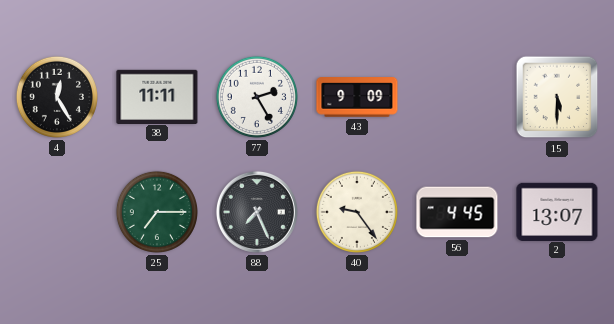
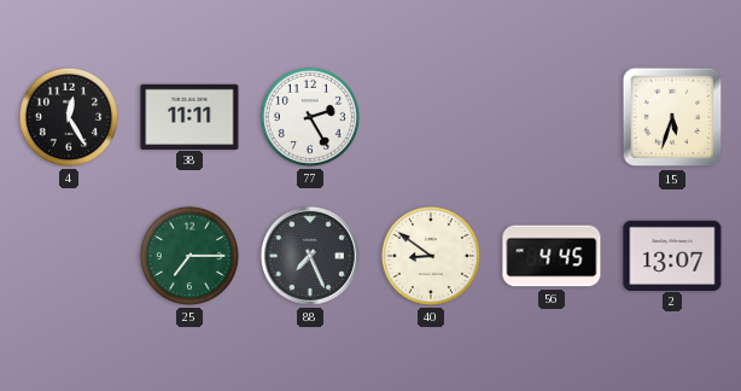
43: 9:09 -> none
15: 5:30 -> 5:33
40: 9:24 -> 8:51
